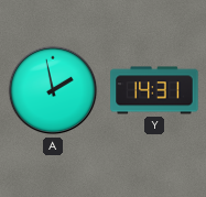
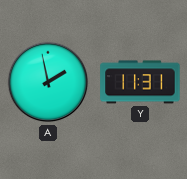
Y: 14:31 -> 11:31
